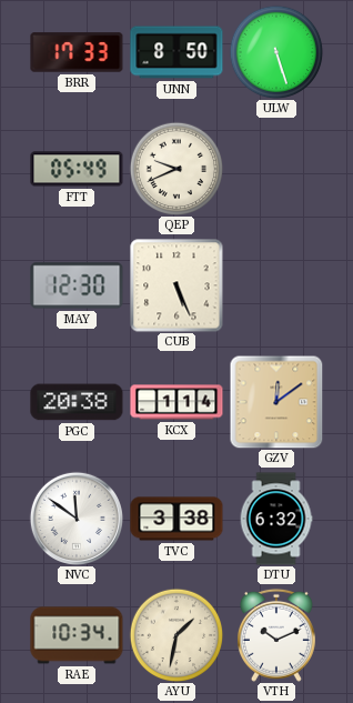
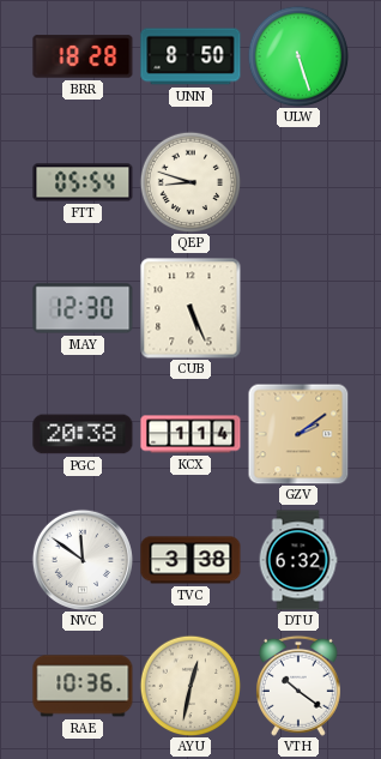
BRR: 17:33 -> 18:28
FTT: 05:49 -> 05:54
QEP: 9:41 -> 8:48
GZV: 12:09 -> 2:09
RAE: 10:34 -> 10:36
AYU: 1:32 -> 12:32
VTH: 10:11 -> 10:21
